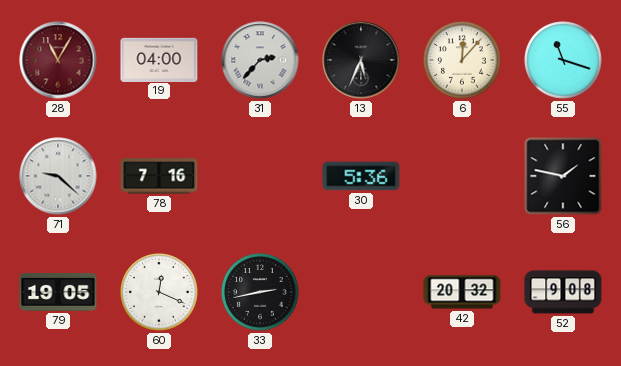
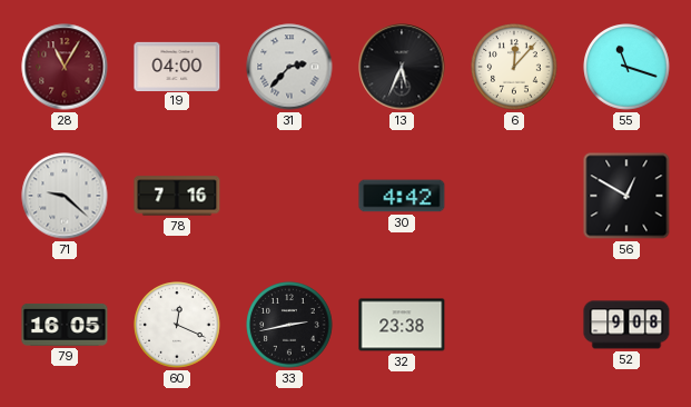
30: 5:36 -> 4:42
56: 1:47 -> 12:50
79: 19:05 -> 16:05
32: none -> 23:38
42: 20:32 -> none
